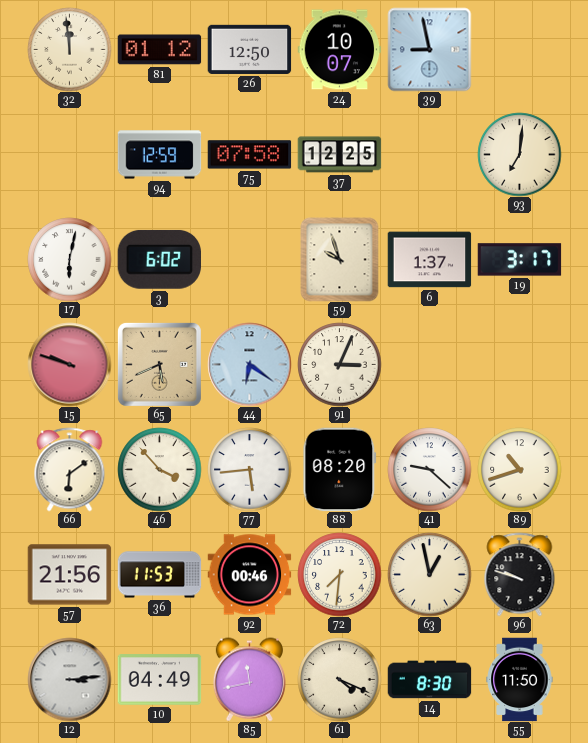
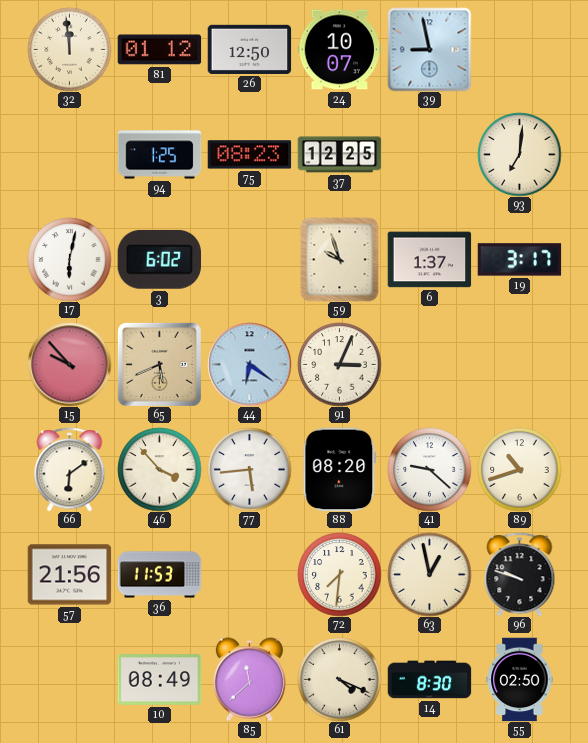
94: 12:59 -> 1:25
75: 07:58 -> 08:23
15: 9:48 -> 9:53
92: 00:46 -> none
12: 3:14 -> none
10: 04:49 -> 08:49
85: 11:43 -> 11:38
55: 11:50 -> 02:50
